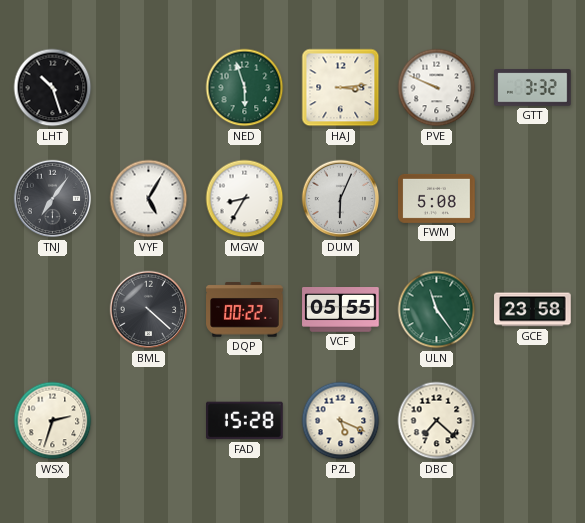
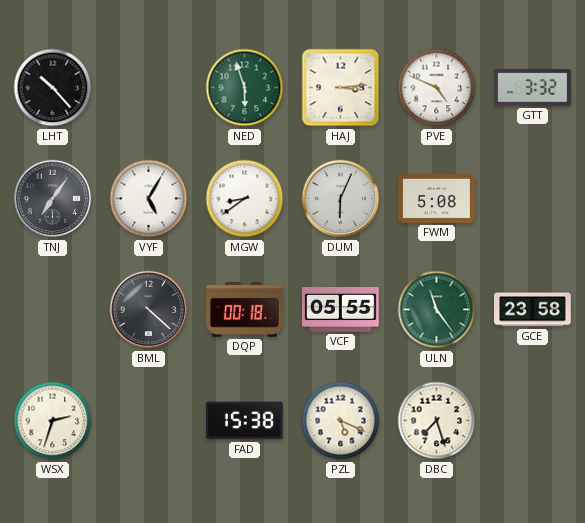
LHT: 10:27 -> 10:23
PVE: 9:49 -> 4:49
MGW: 8:35 -> 8:39
DQP: 00:22 -> 00:18
FAD: 15:28 -> 15:38
DBC: 7:22 -> 7:27
